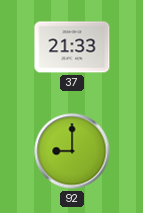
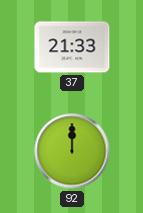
92: 9:00 -> 12:00
